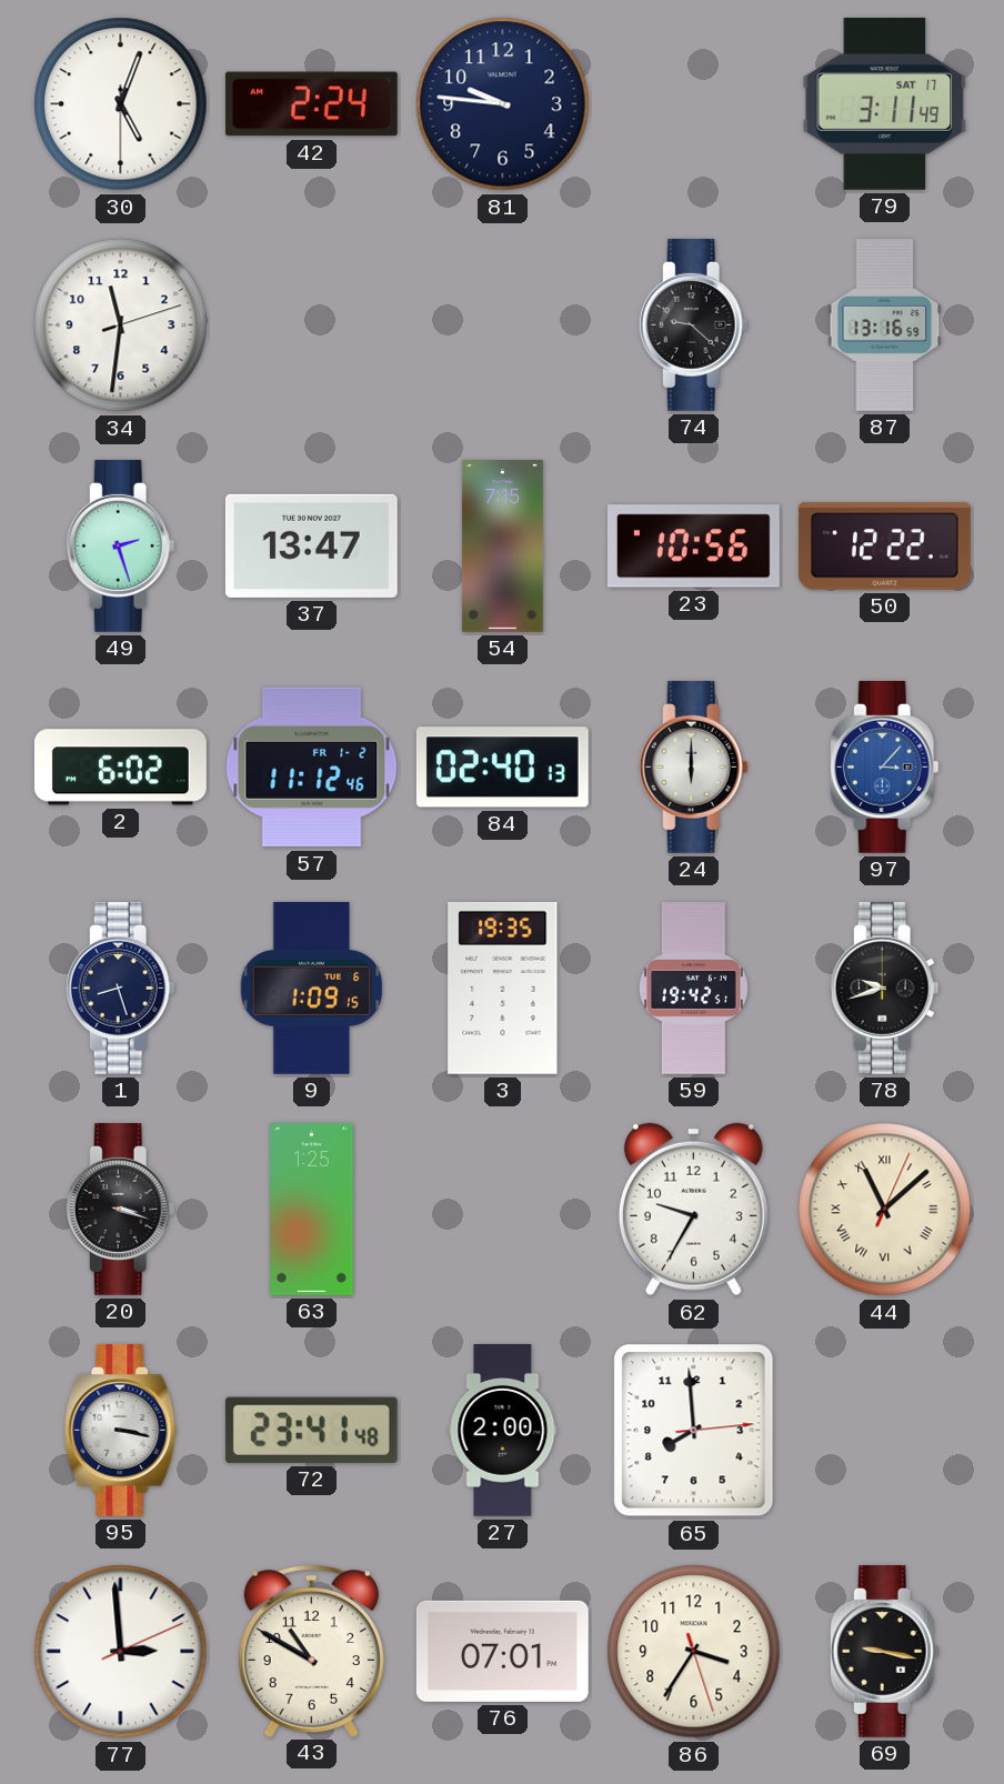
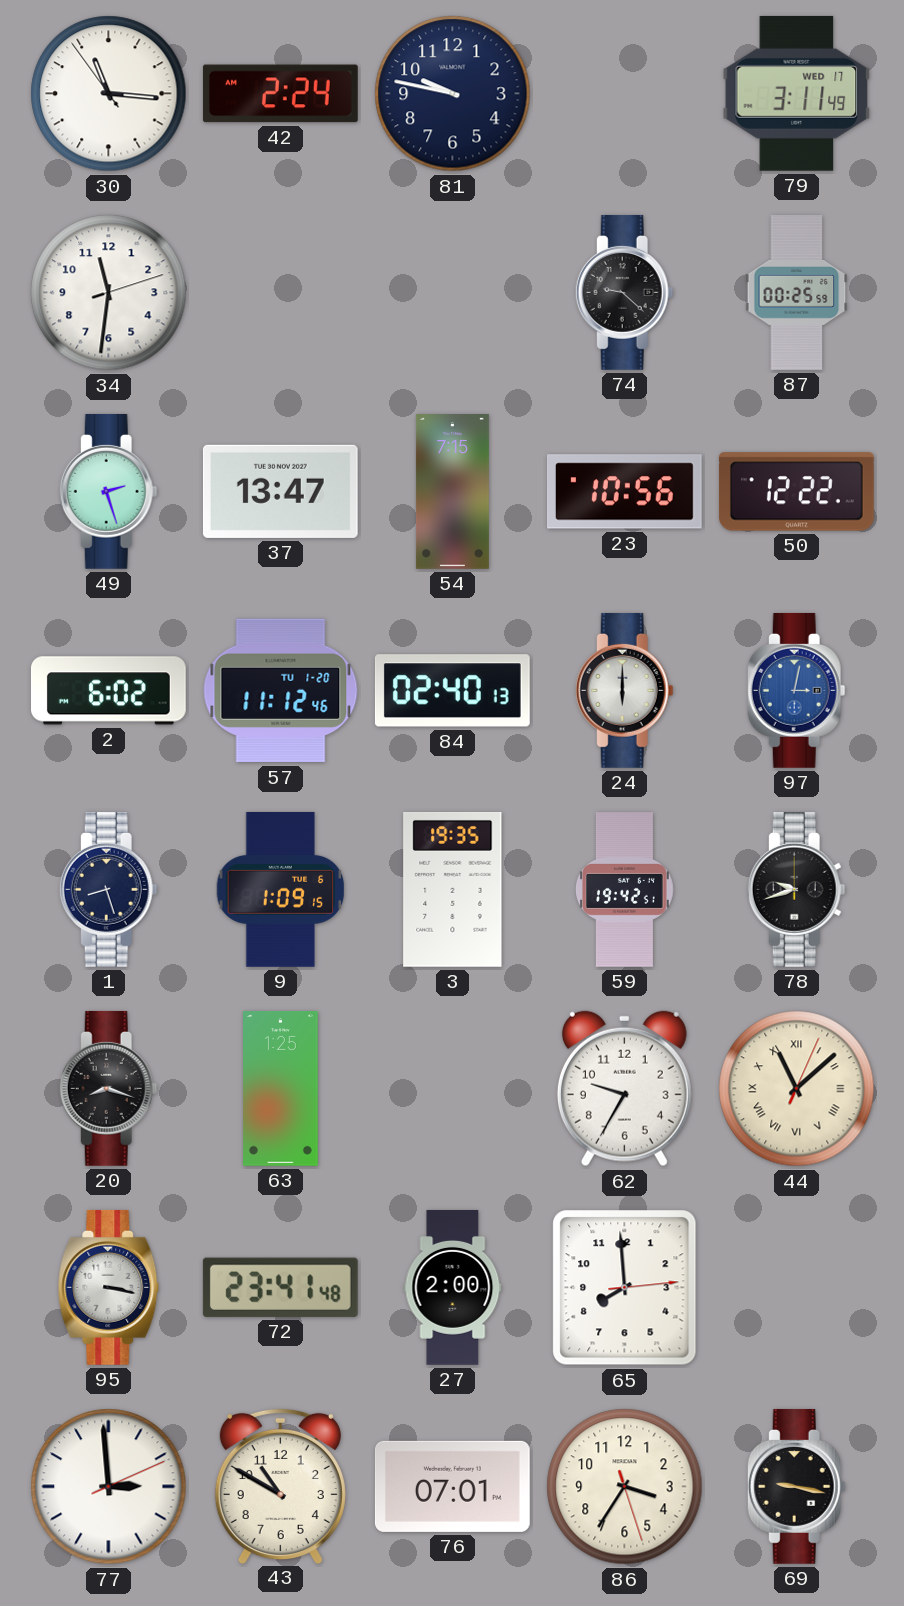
30: 5:03 -> 11:15
81: 9:46 -> 9:47
79 date: SAT 17 -> WED 17
87: 13:16 -> 00:25
57 date: FR 1-2 -> TU 1-20
97: 3:07 -> 3:02
20: 3:18 -> 8:18
